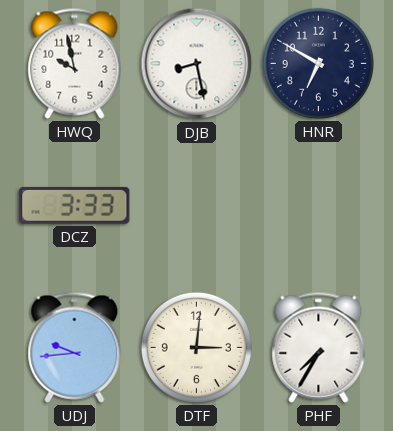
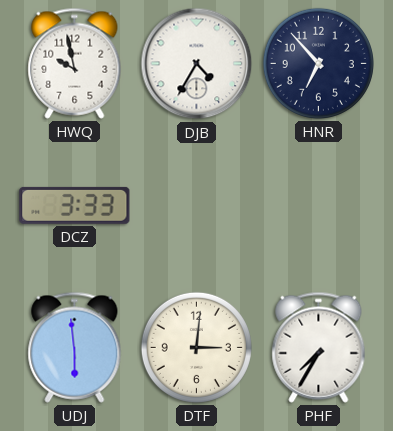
DJB: 8:28 -> 4:35
HNR: 6:50 -> 6:53
UDJ: 9:44 -> 5:59
